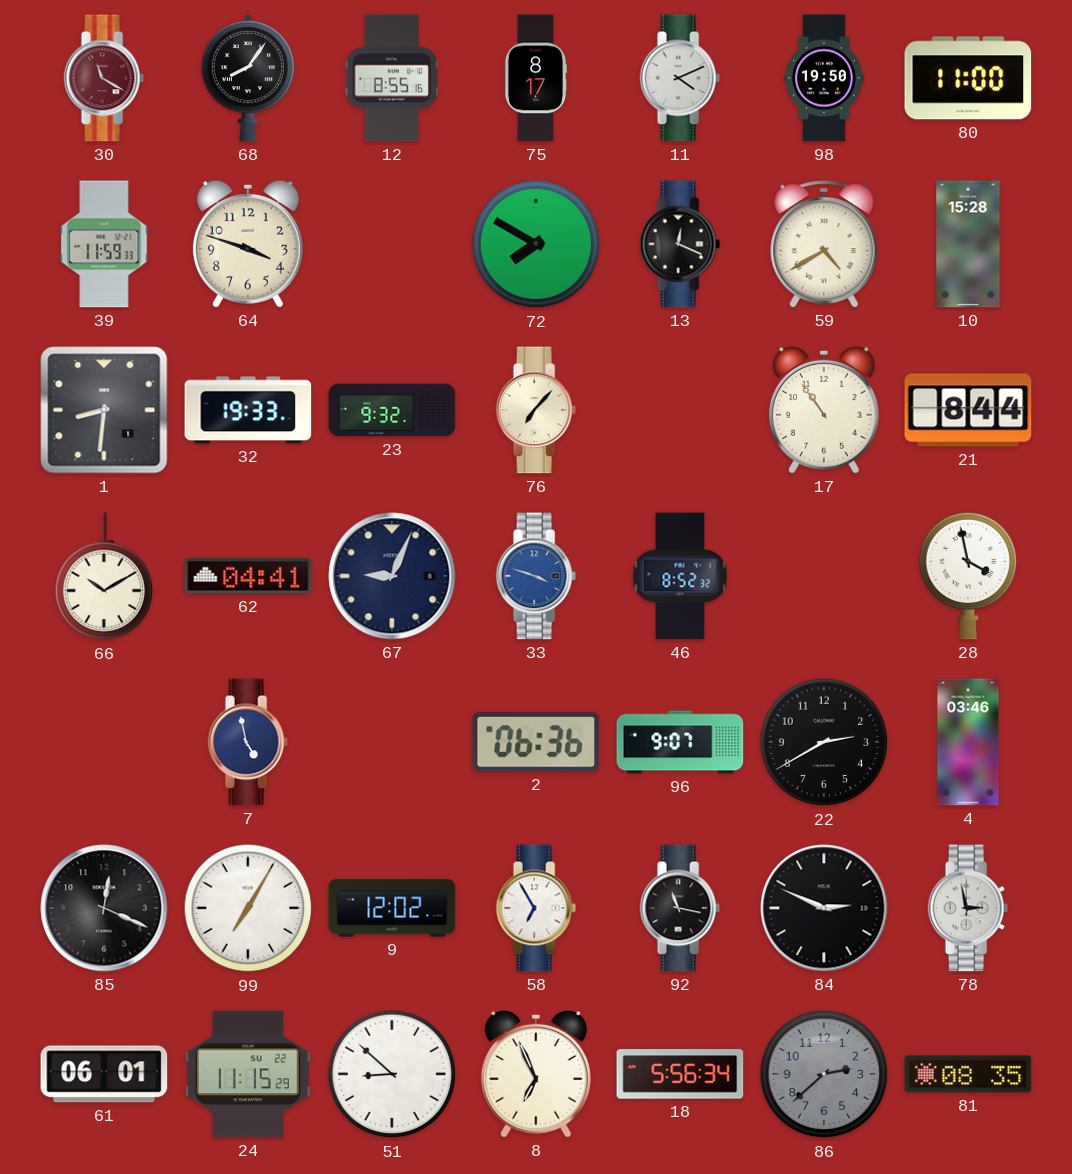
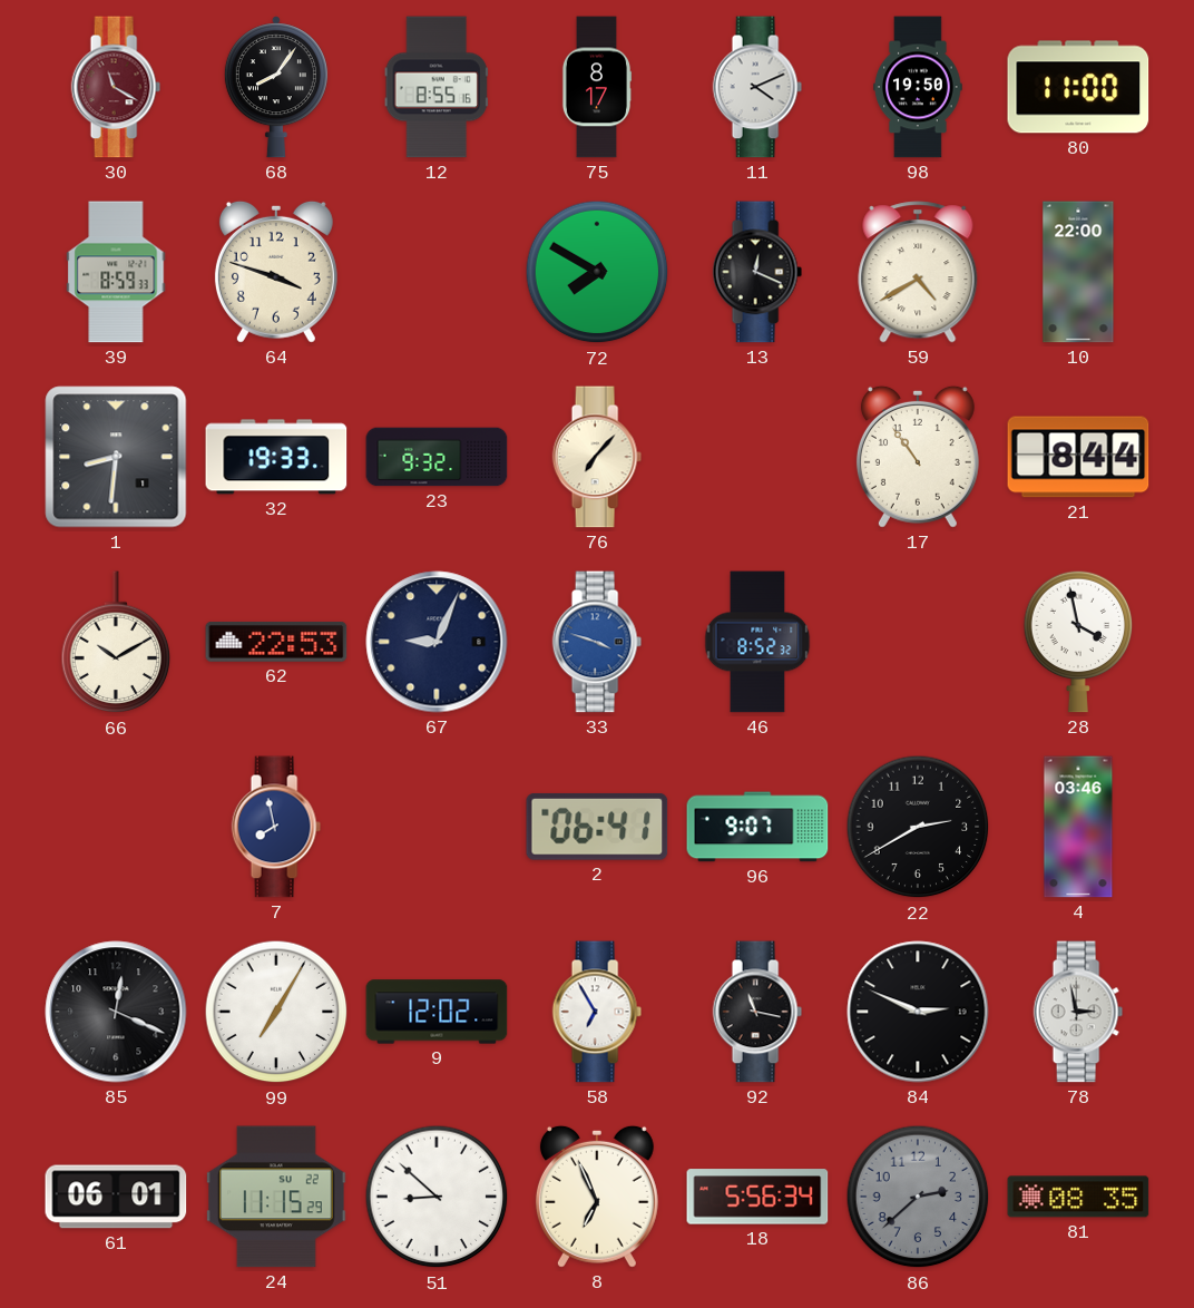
39: 11:59 -> 8:59
10: 15:28 -> 22:00
62: 04:41 -> 22:53
7: 4:58 -> 7:58
2: 06:36 -> 06:41
